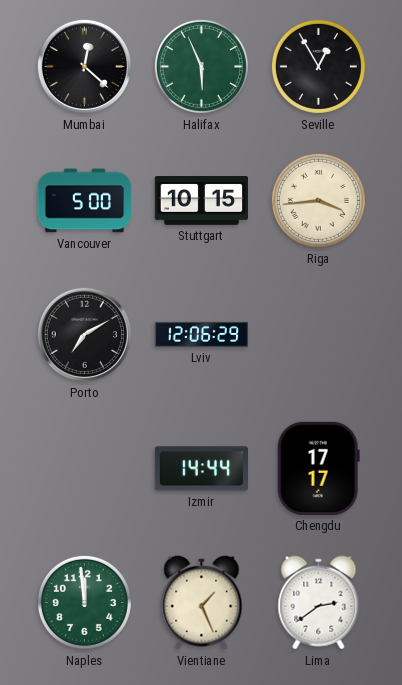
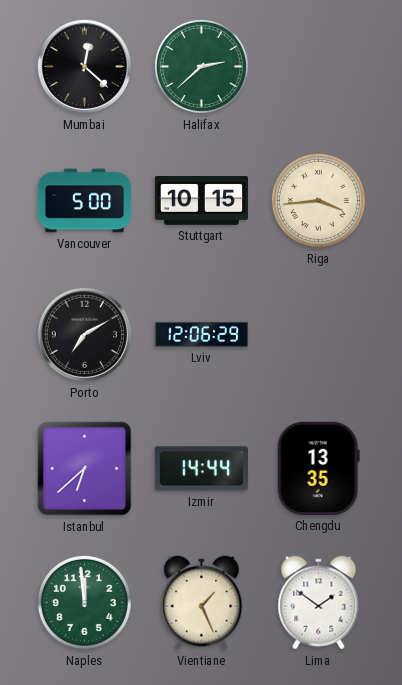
Halifax: 5:56 -> 2:38
Seville: 12:55 -> none
Istanbul: none -> 6:38
Chengdu: 17:17 -> 13:35
Lima: 2:39 -> 1:51
